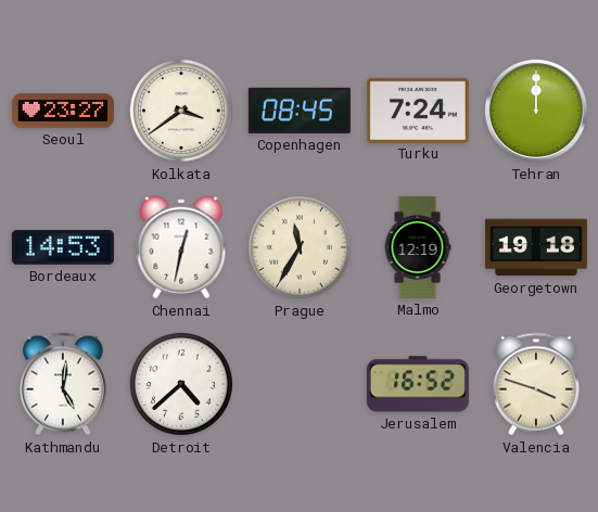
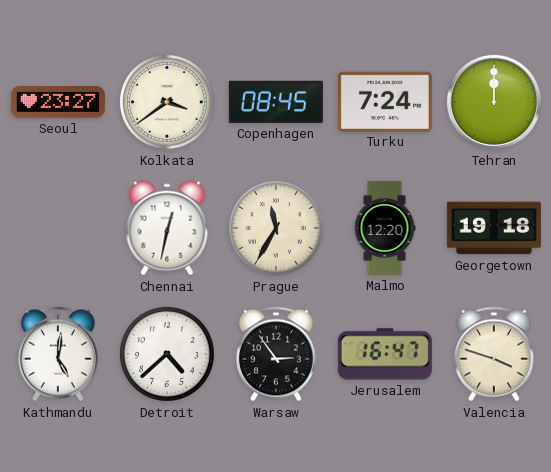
Bordeaux: 14:53 -> none
Malmo: 12:19 -> 12:20
Warsaw: none -> 2:54
Jerusalem: 16:52 -> 16:47
